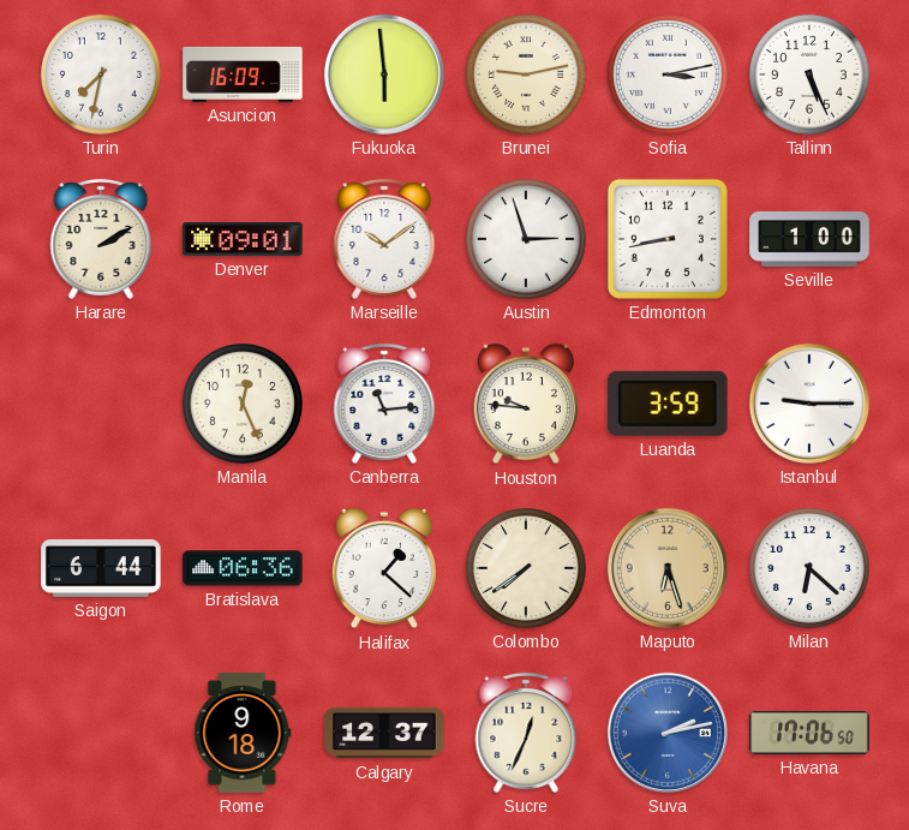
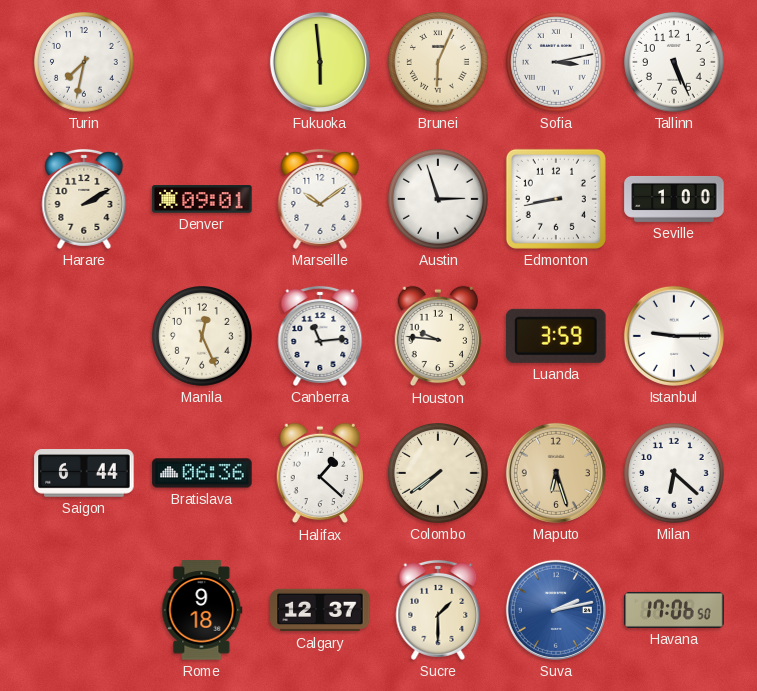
Asuncion: 16:09 -> none
Brunei: 9:13 -> 6:04
Sucre: 12:34 -> 1:30
